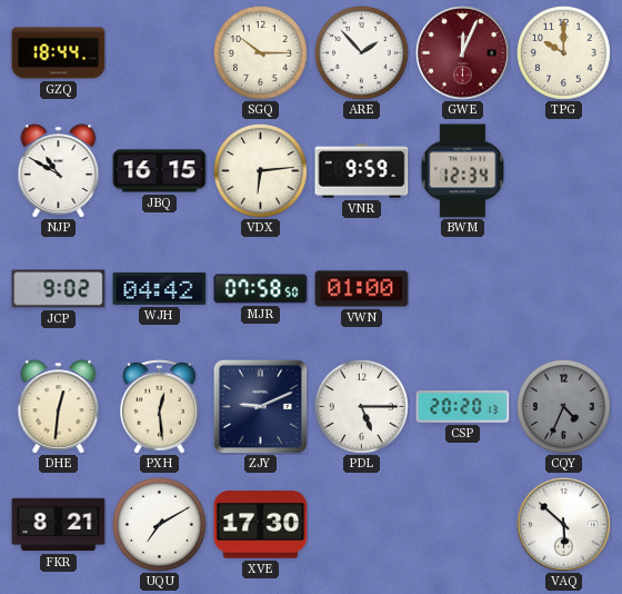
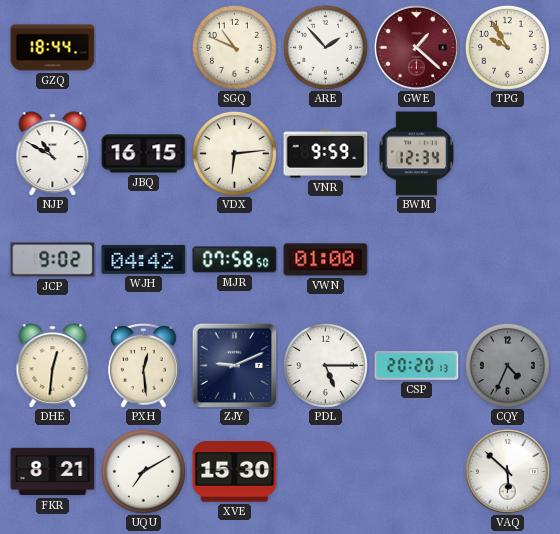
SGQ: 10:15 -> 10:49
GWE: 12:04 -> 1:22
TPG: 10:00 -> 9:55
XVE: 17:30 -> 15:30
